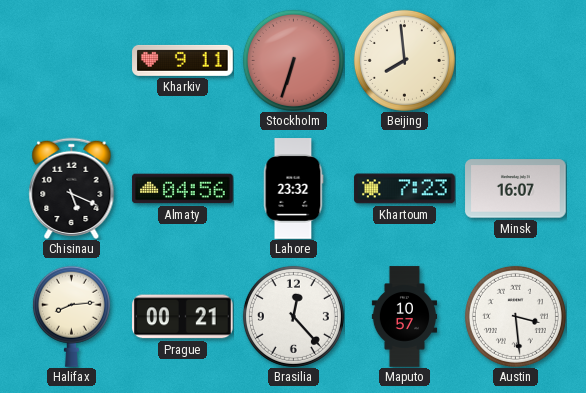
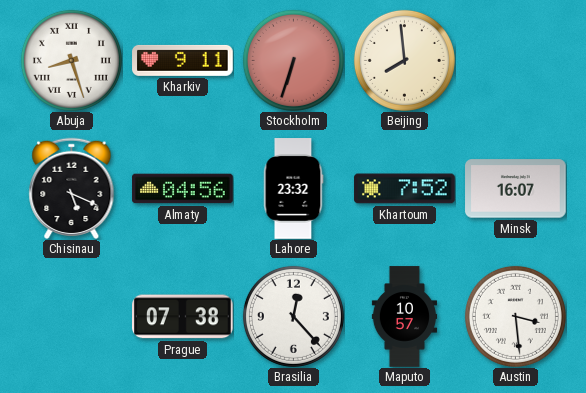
Abuja: none -> 8:27
Khartoum: 7:23 -> 7:52
Halifax: 8:14 -> none
Prague: 00:21 -> 07:38
